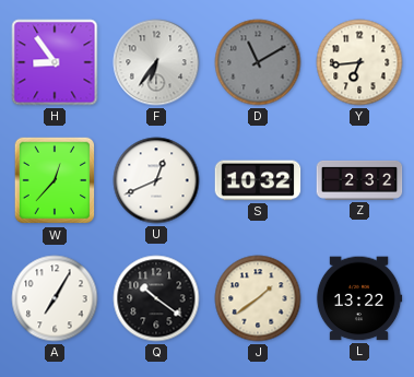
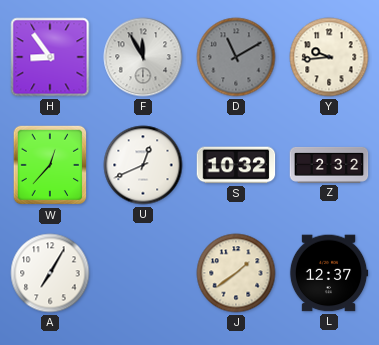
F: 6:36 -> 11:55
Y: 6:44 -> 9:44
Q: 10:21 -> none
L: 13:22 -> 12:37
